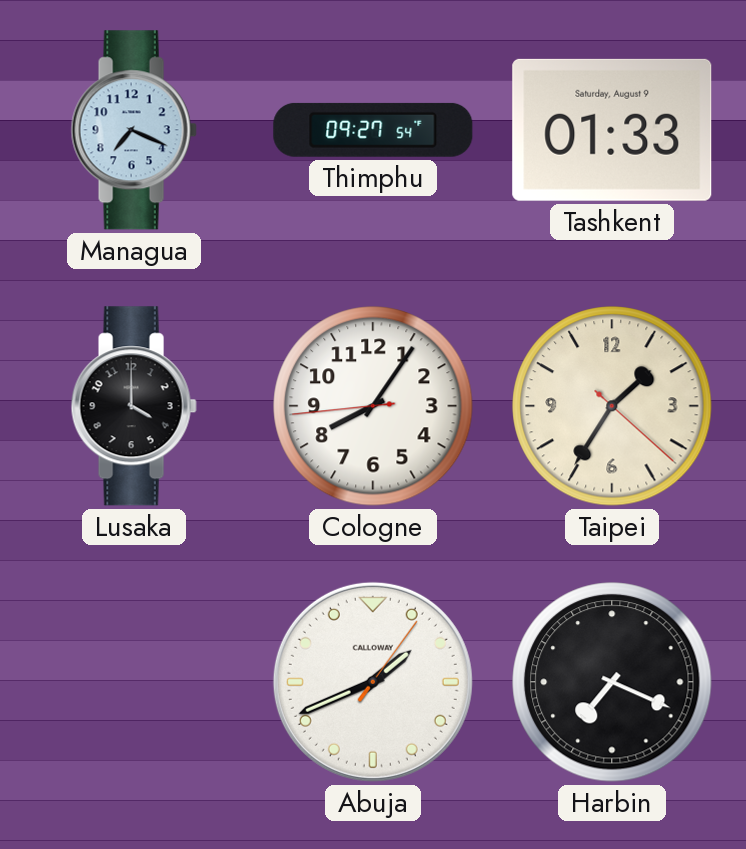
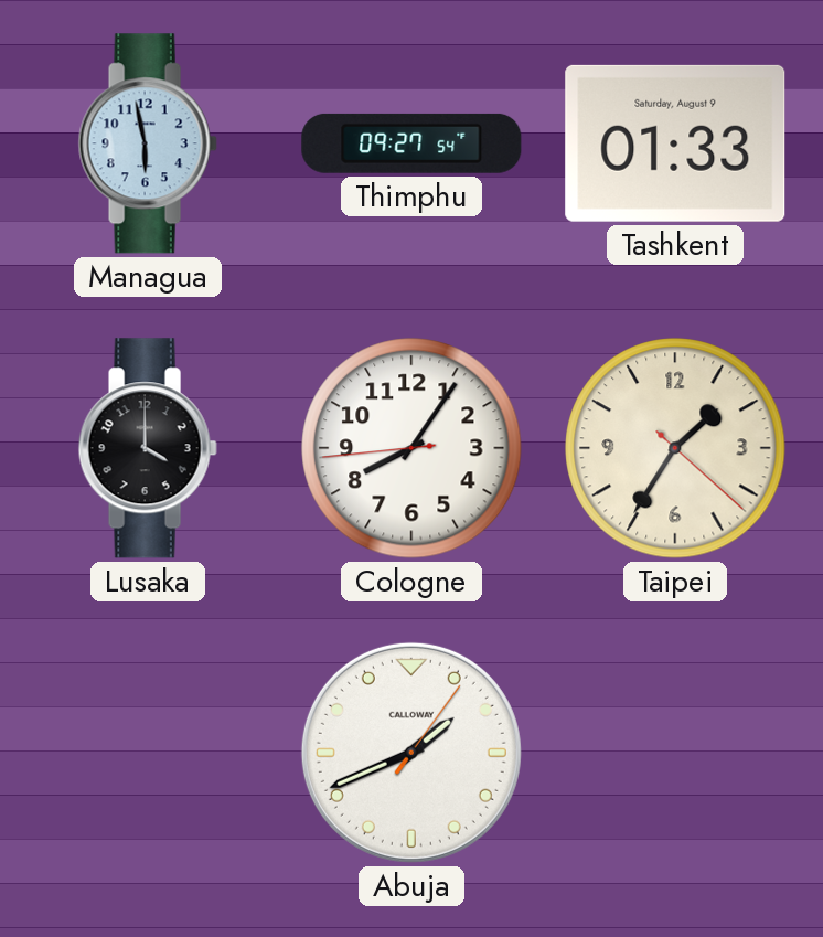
Managua: 7:19 -> 5:58
Harbin: 7:19 -> none
